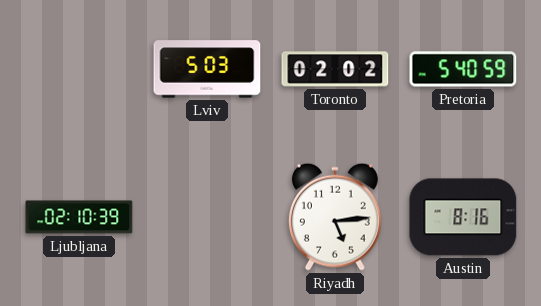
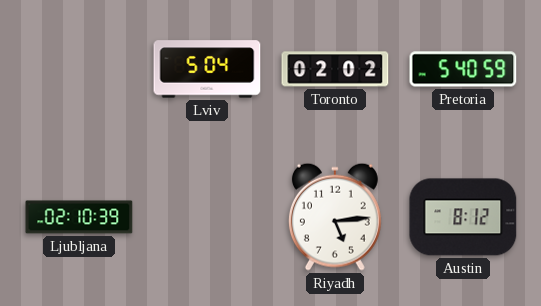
Lviv: 5:03 -> 5:04
Austin: 8:16 -> 8:12
